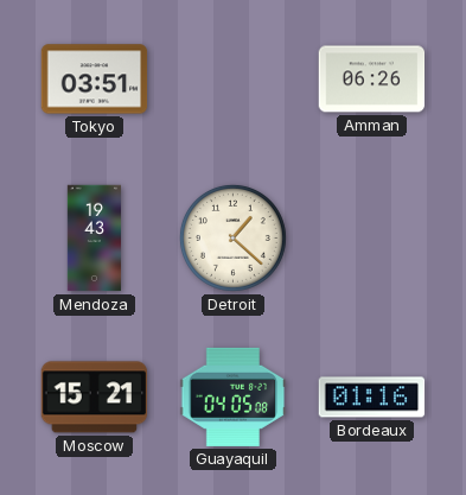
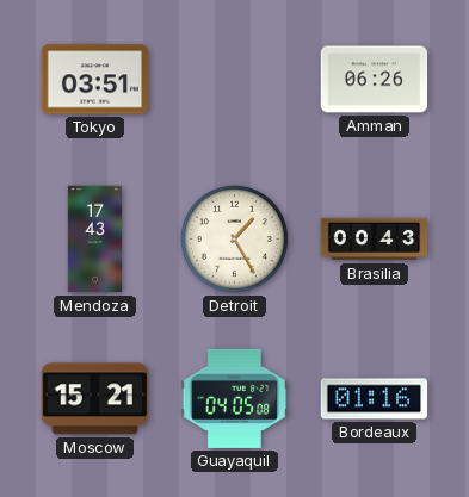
Mendoza: 19:43 -> 17:43
Detroit: 1:22 -> 1:25
Brasilia: none -> 00:43
